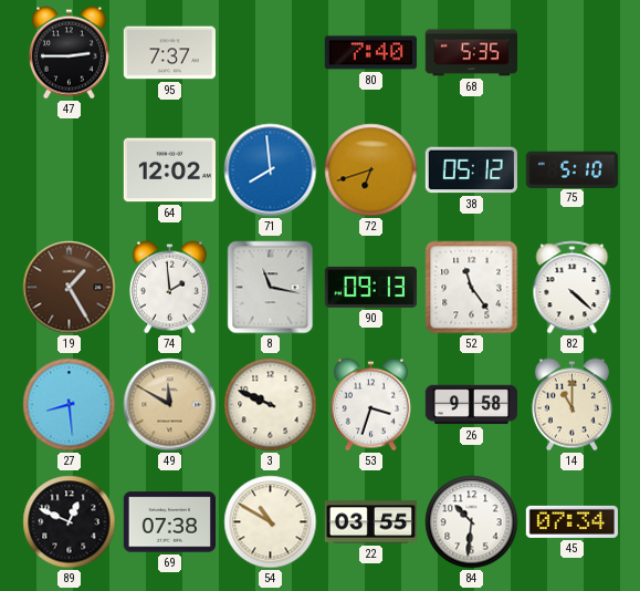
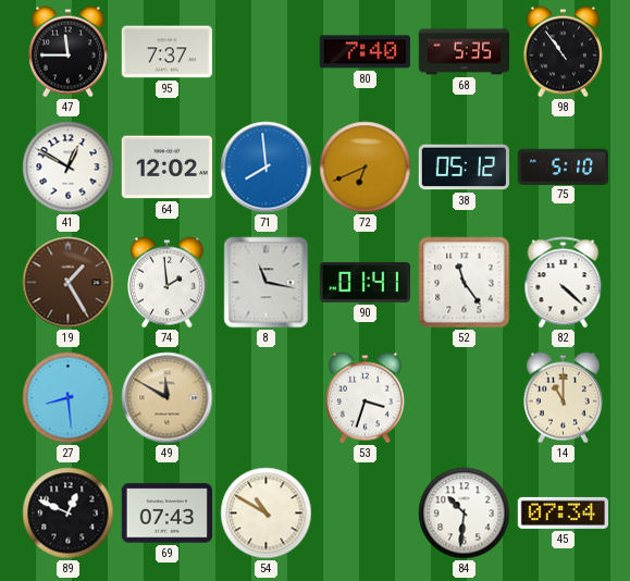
47: 2:45 -> 11:45
98: none -> 10:54
41: none -> 12:50
72: 6:42 -> 6:41
90: 09:13 -> 01:41
3: 9:49 -> none
26: 9:58 -> none
69: 07:38 -> 07:43
22: 03:55 -> none
